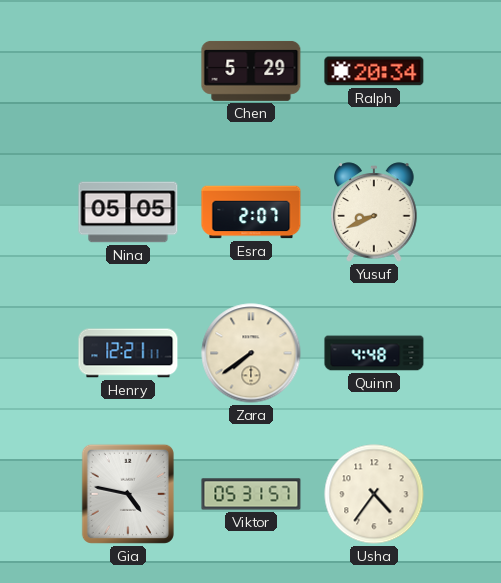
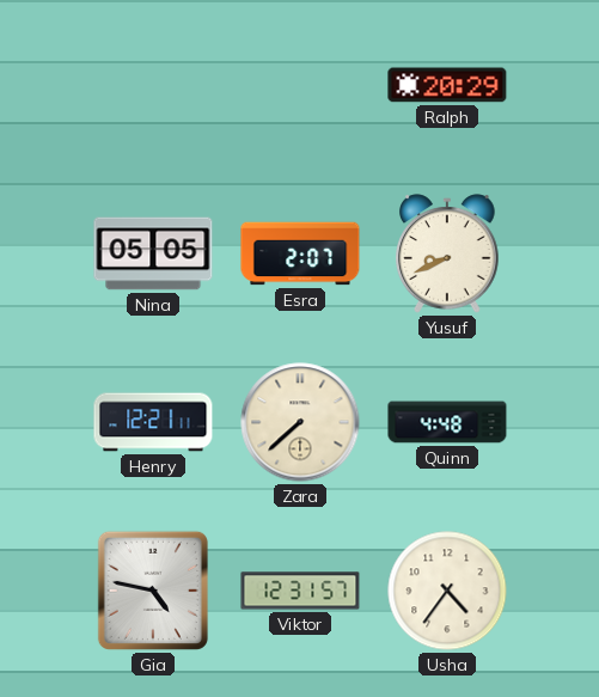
Chen: 5:29 -> none
Ralph: 20:34 -> 20:29
Zara: 7:39 -> 7:38
Viktor: 05:31 -> 12:31
